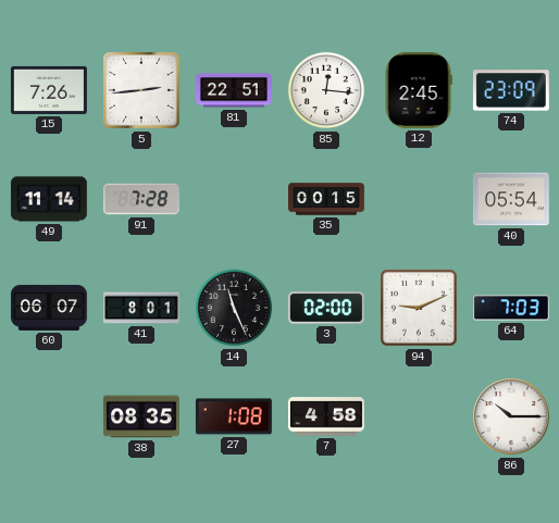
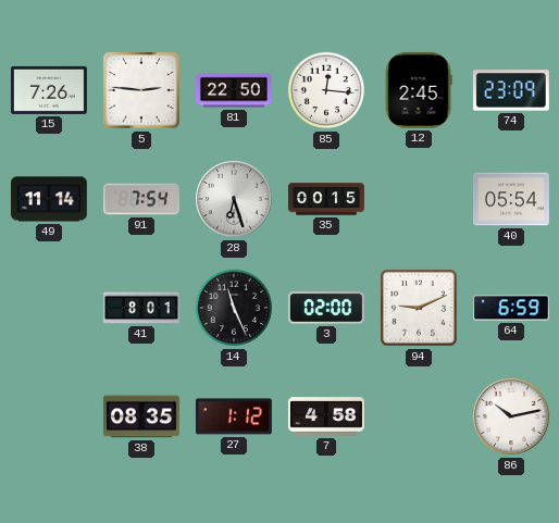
5: 2:44 -> 2:46
81: 22:51 -> 22:50
91: 7:28 -> 7:54
28: none -> 6:27
60: 06:07 -> none
64: 7:03 -> 6:59
27: 1:08 -> 1:12
86: 10:15 -> 10:13
